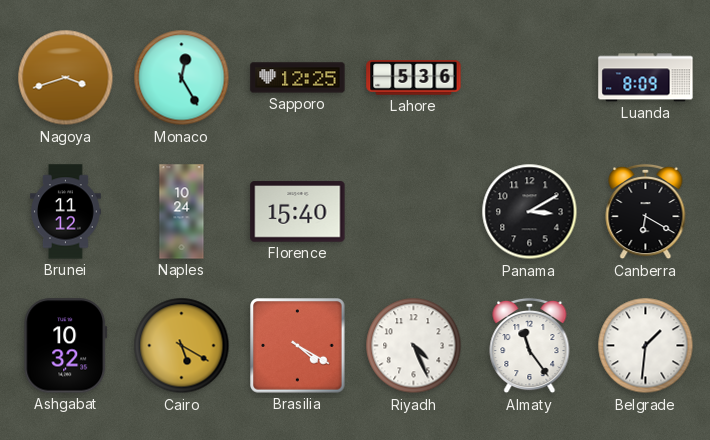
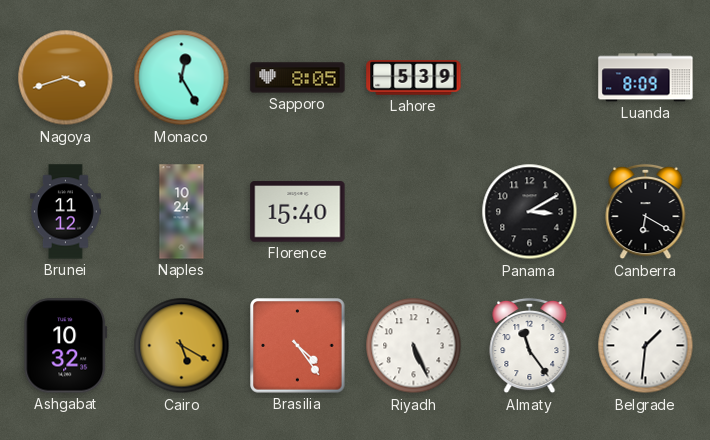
Sapporo: 12:25 -> 8:05
Lahore: 5:36 -> 5:39
Brasilia: 4:20 -> 4:24
Riyadh: 4:26 -> 5:26
